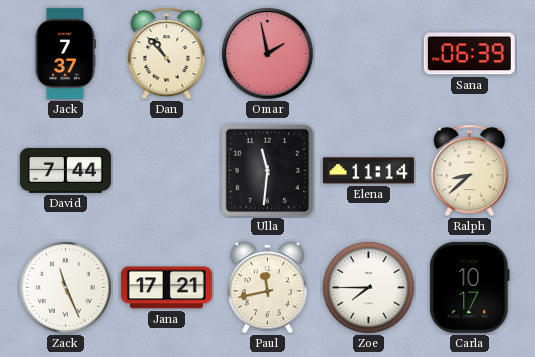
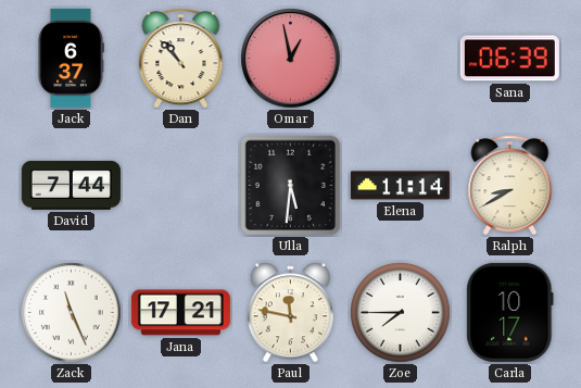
Jack: 7:37 -> 6:37
Omar: 1:58 -> 12:58
Ulla: 11:31 -> 5:31
Ralph: 8:38 -> 8:40
Paul: 11:43 -> 11:47
